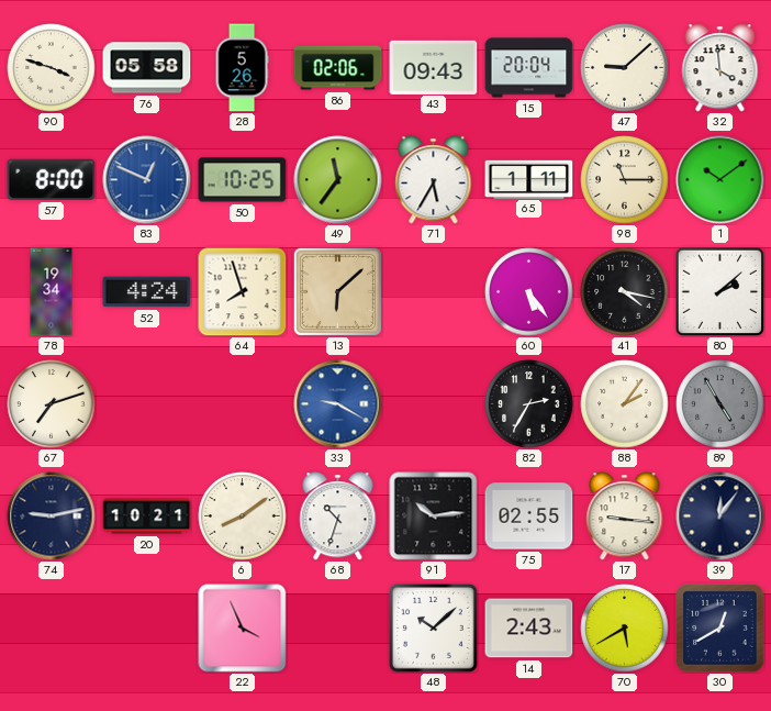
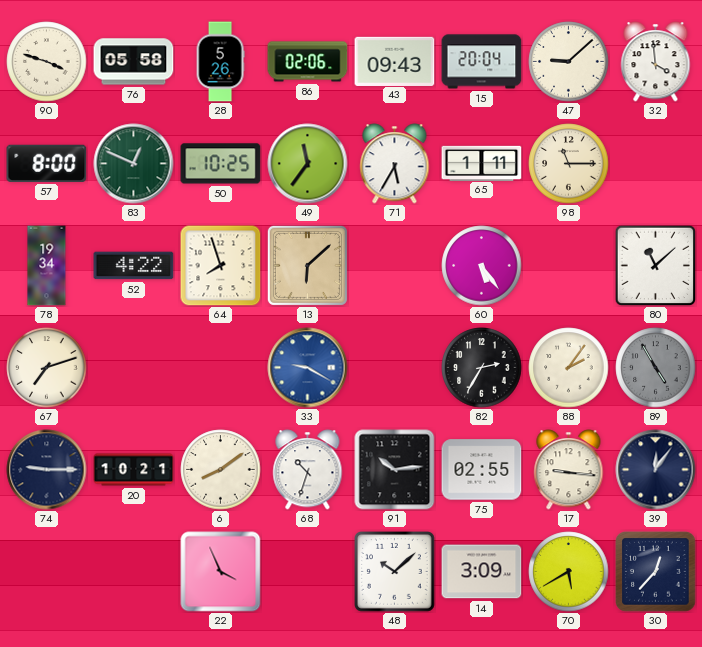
83 dial: blue -> green
1: 10:09 -> none
52: 4:24 -> 4:22
41: 4:17 -> none
80: 2:08 -> 11:08
74: 9:13 -> 9:15
14: 2:43 -> 3:09
30: 12:40 -> 12:37
